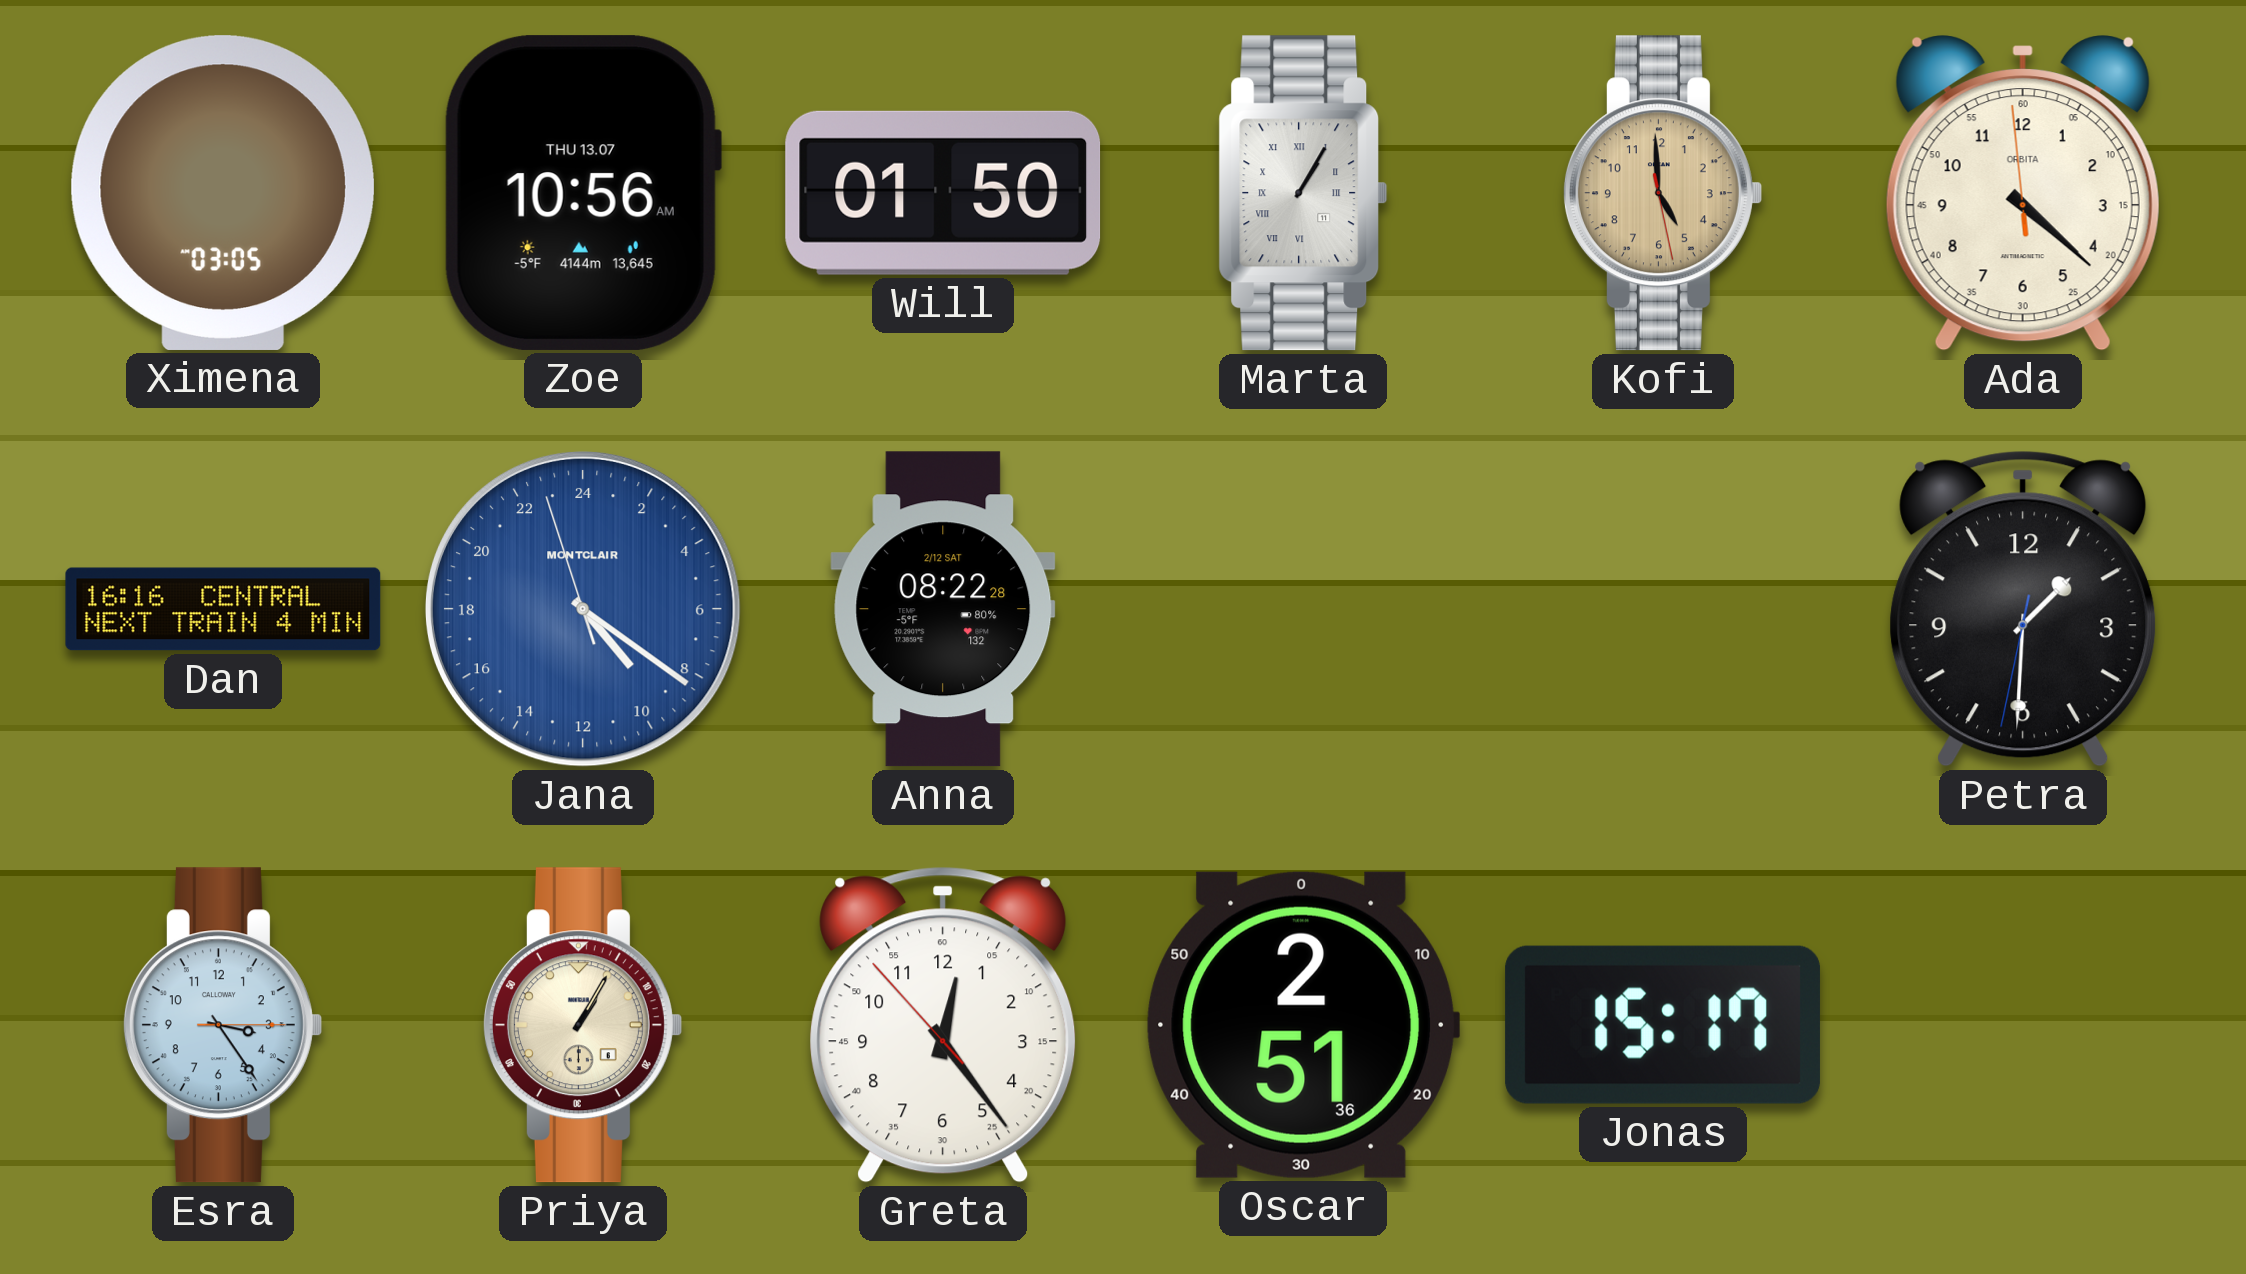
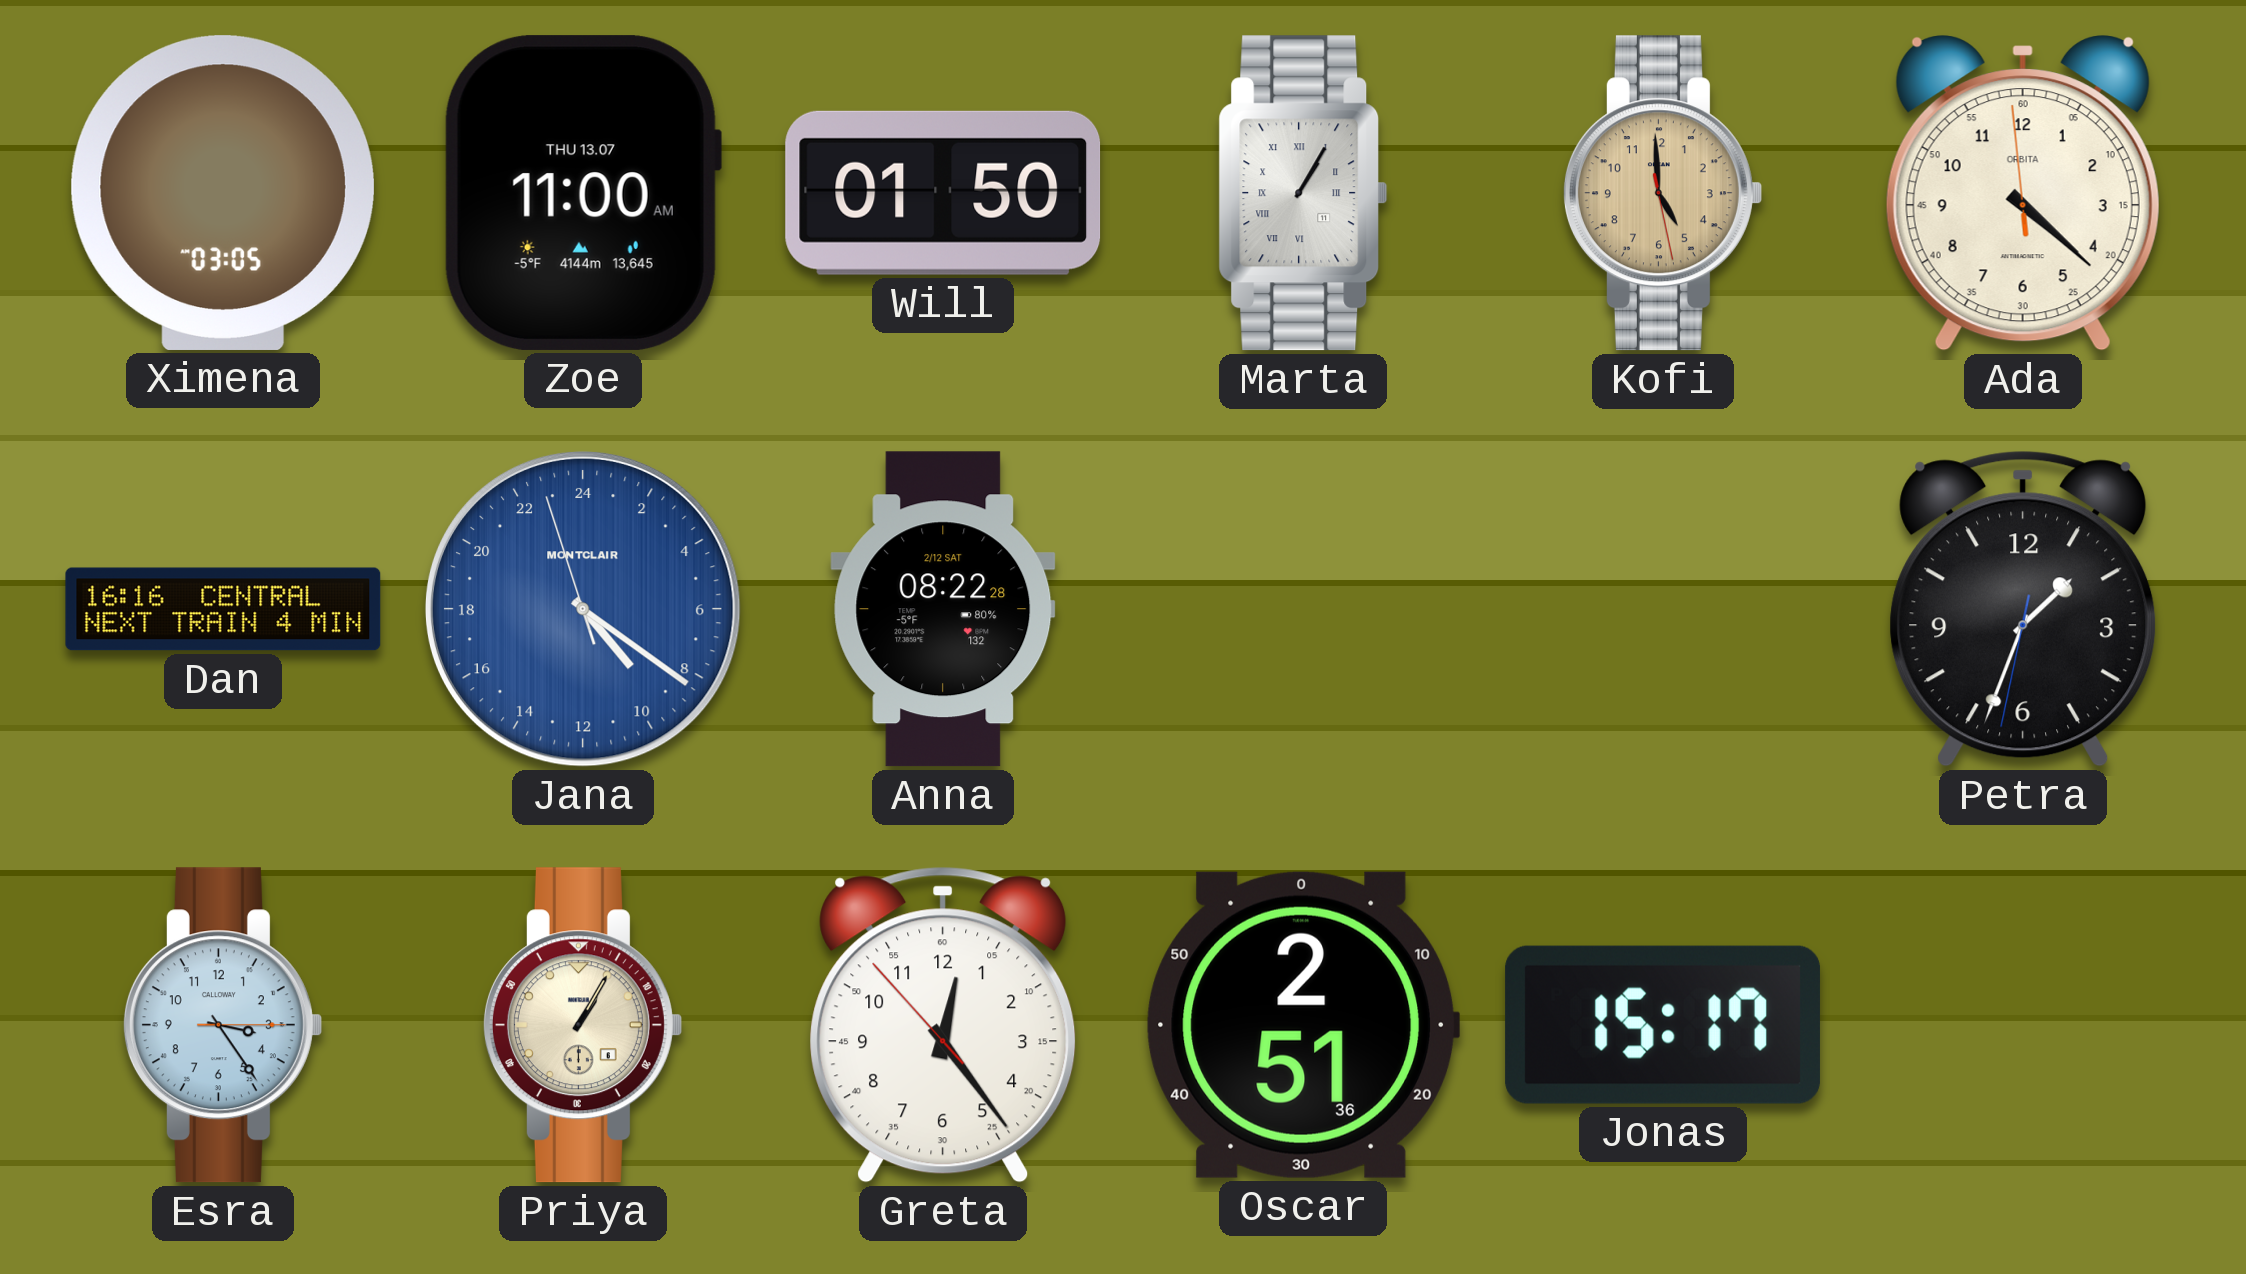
Zoe: 10:56 -> 11:00
Petra: 1:30 -> 1:33
